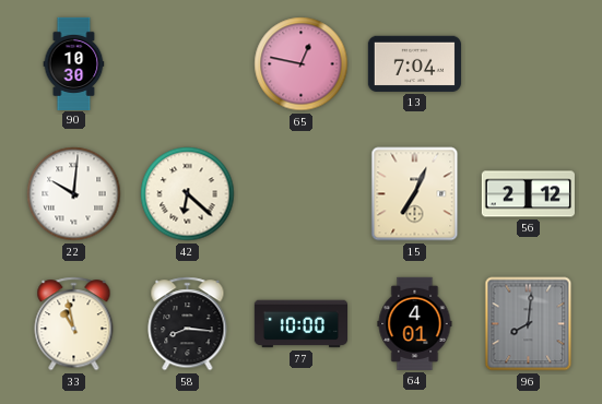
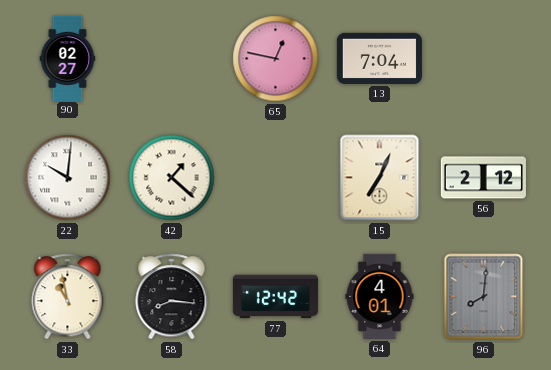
90: 10:30 -> 02:27
42: 6:22 -> 1:22
77: 10:00 -> 12:42
